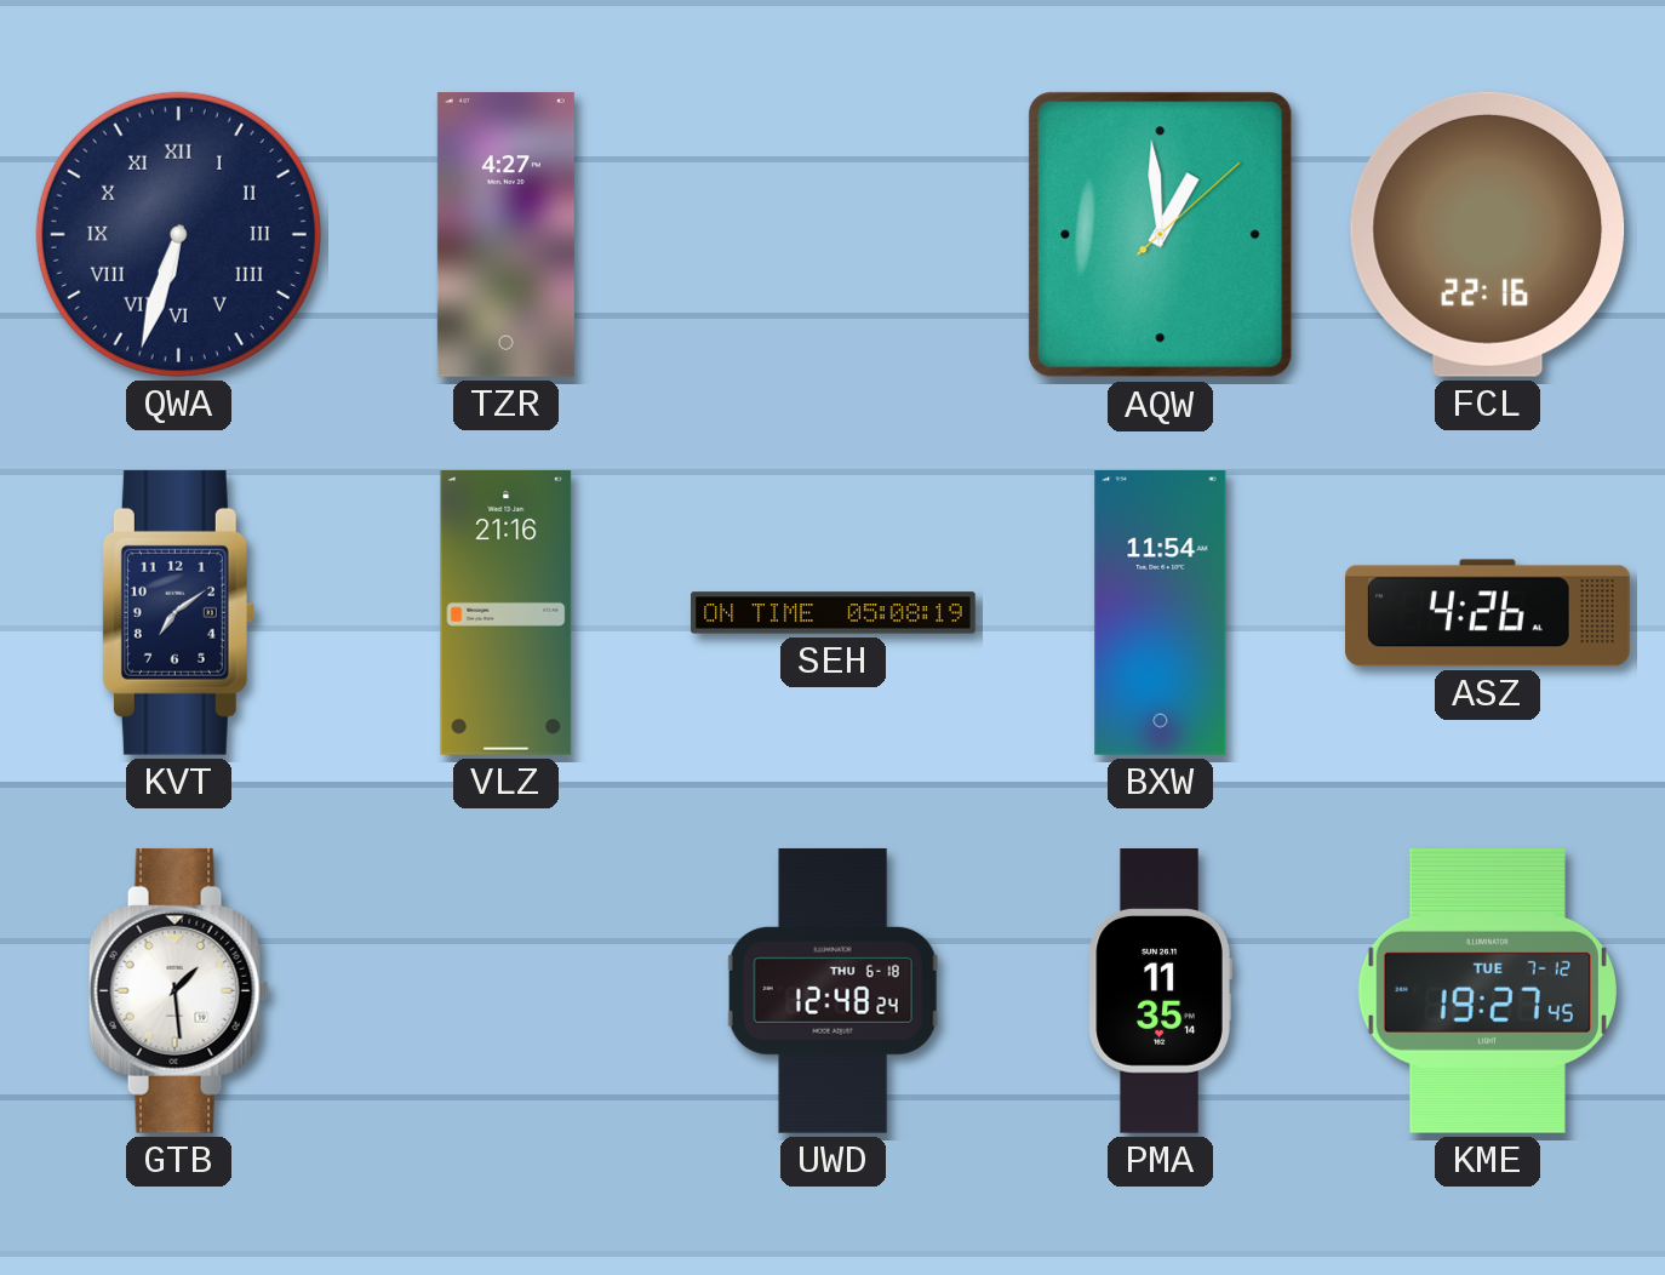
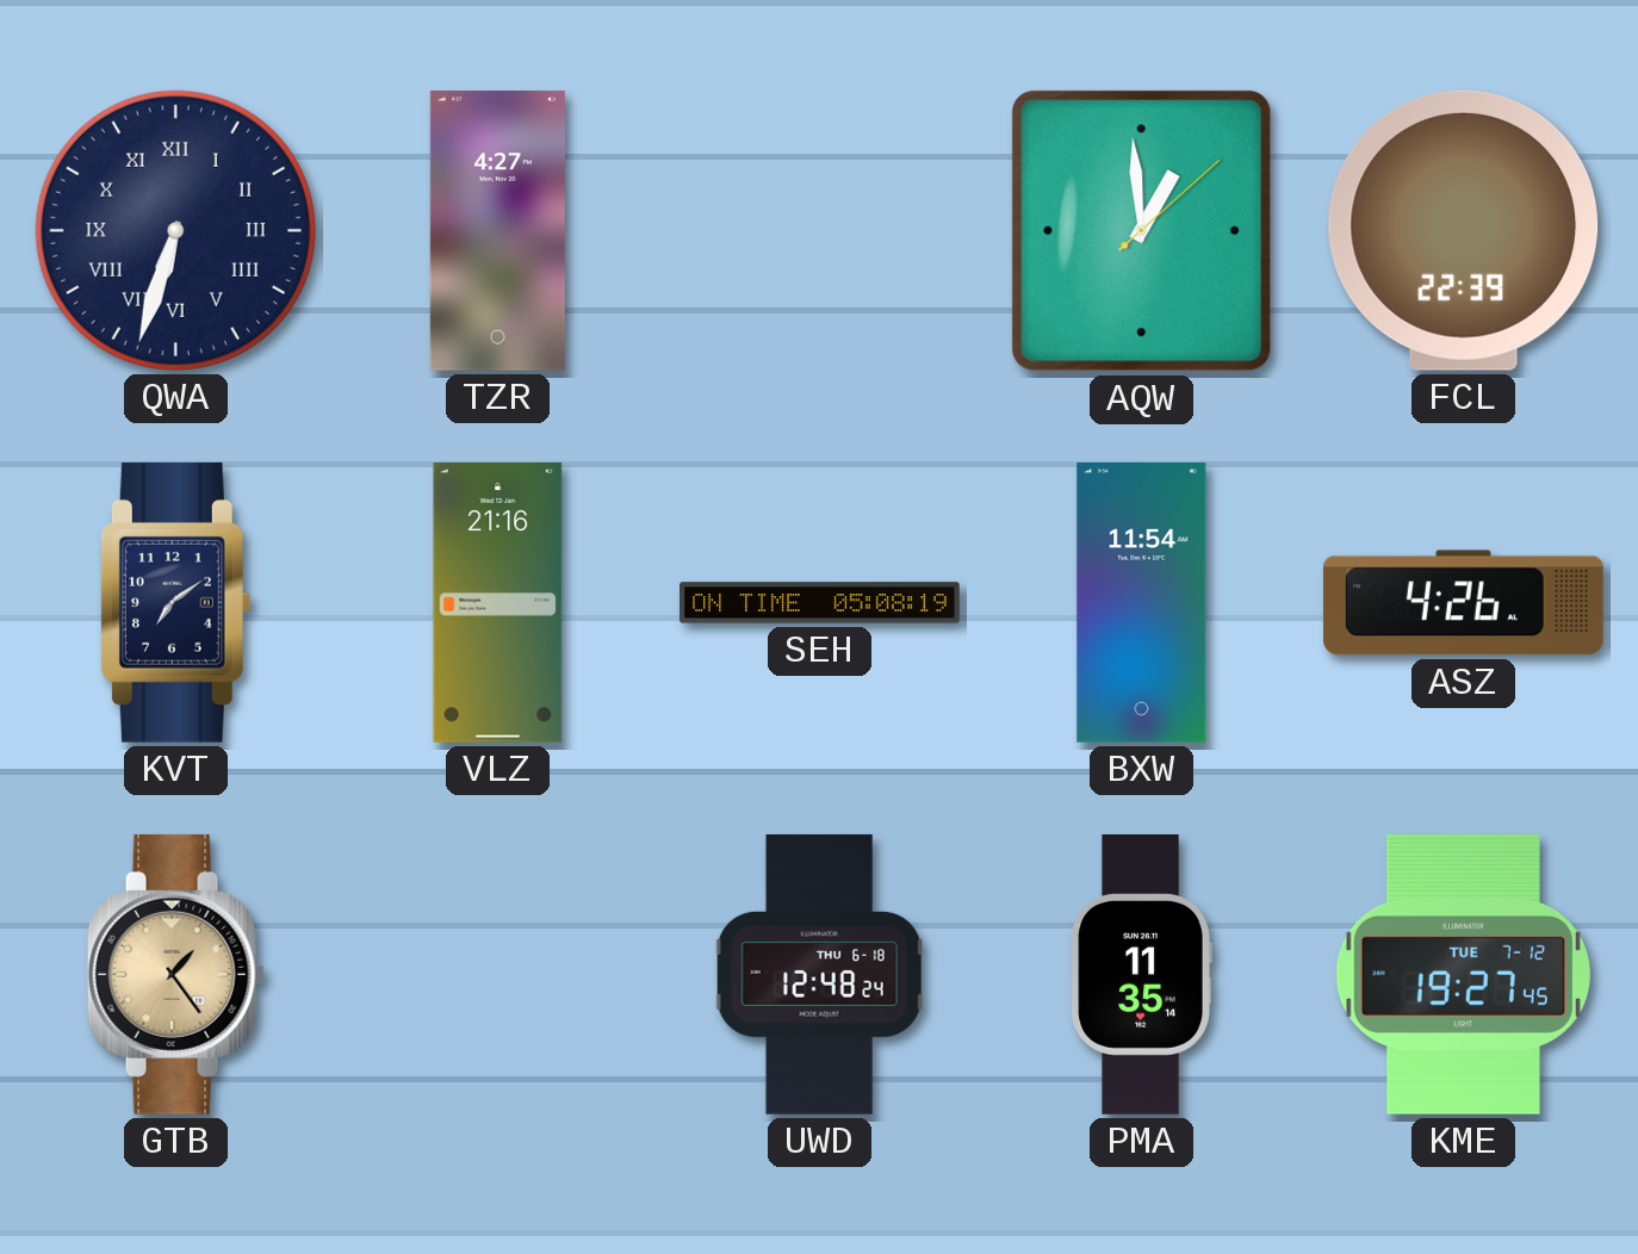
FCL: 22:16 -> 22:39
GTB: 1:29 -> 1:24
GTB dial: white -> champagne
